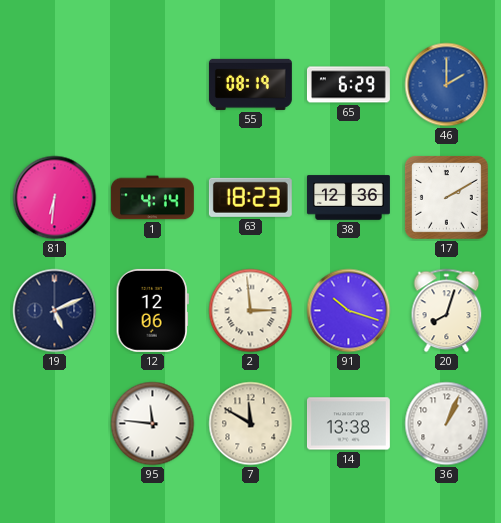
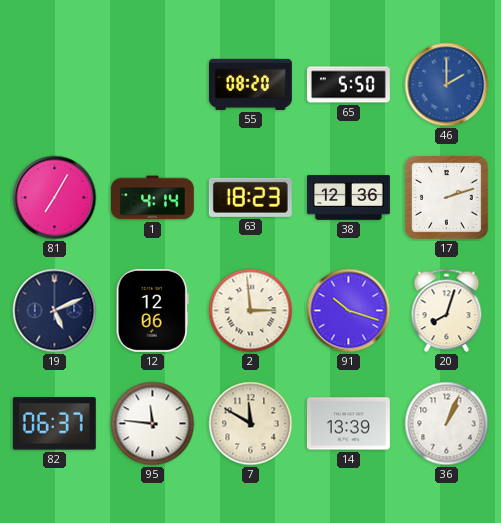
55: 08:19 -> 08:20
65: 6:29 -> 5:50
81: 6:31 -> 7:05
17: 2:10 -> 2:12
82: none -> 06:37
14: 13:38 -> 13:39
